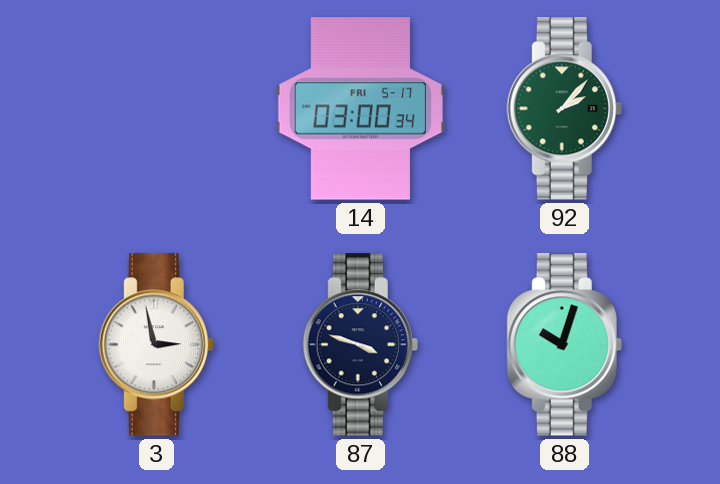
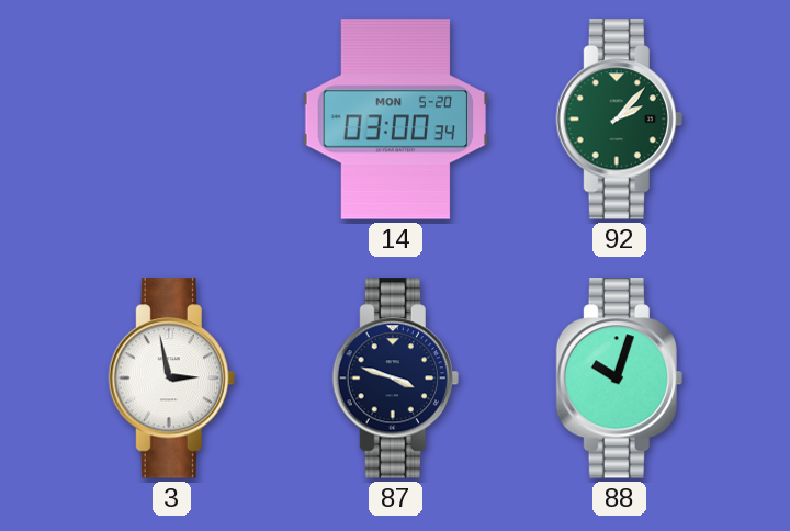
14 date: FRI 5-17 -> MON 5-20
